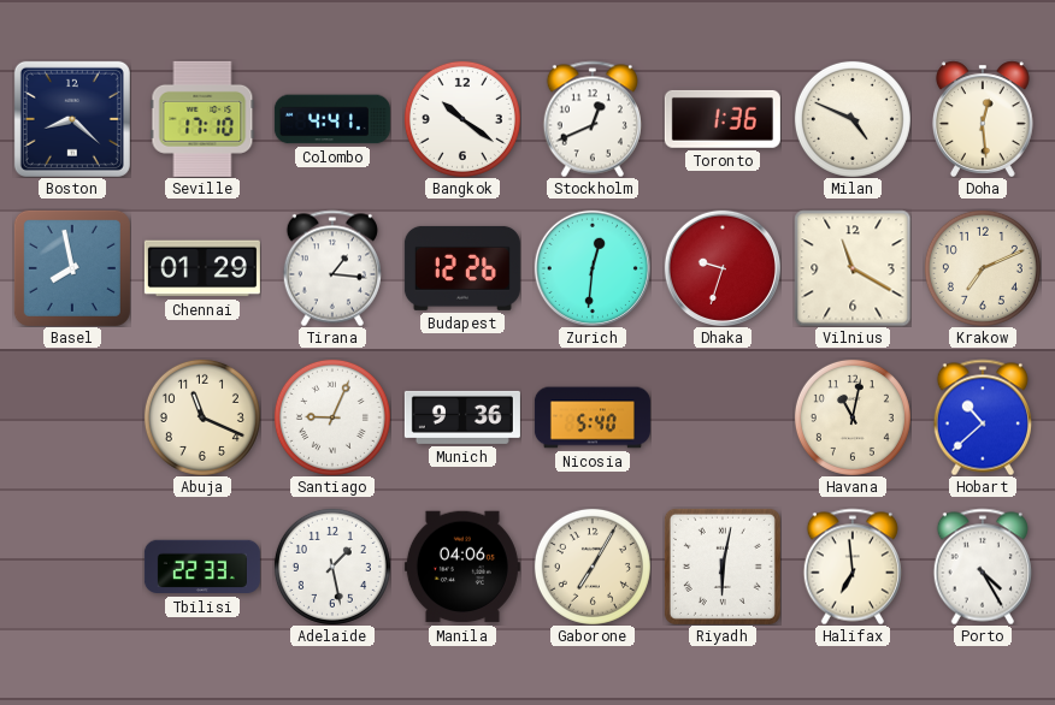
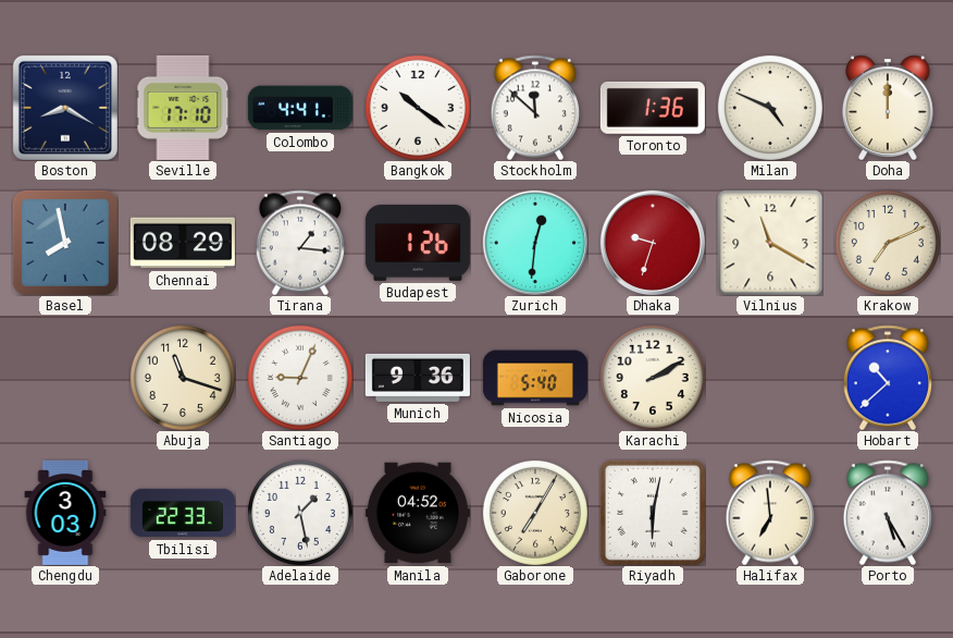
Boston: 8:22 -> 8:20
Stockholm: 12:41 -> 11:52
Doha: 12:29 -> 12:00
Chennai: 01:29 -> 08:29
Budapest: 12:26 -> 1:26
Abuja: 11:19 -> 11:18
Karachi: none -> 2:10
Havana: 11:02 -> none
Chengdu: none -> 3:03
Manila: 04:06 -> 04:52
Porto: 4:25 -> 5:25
